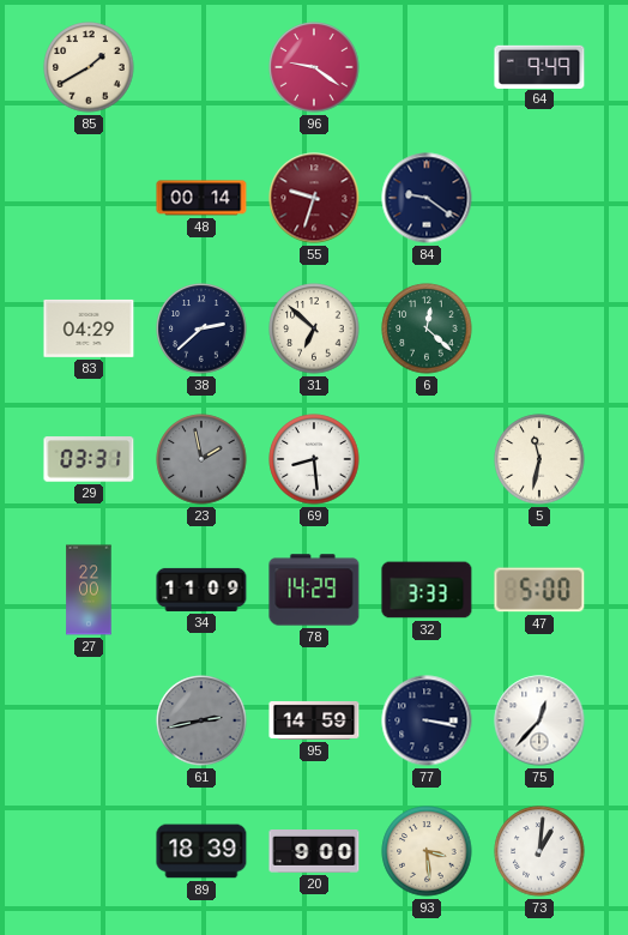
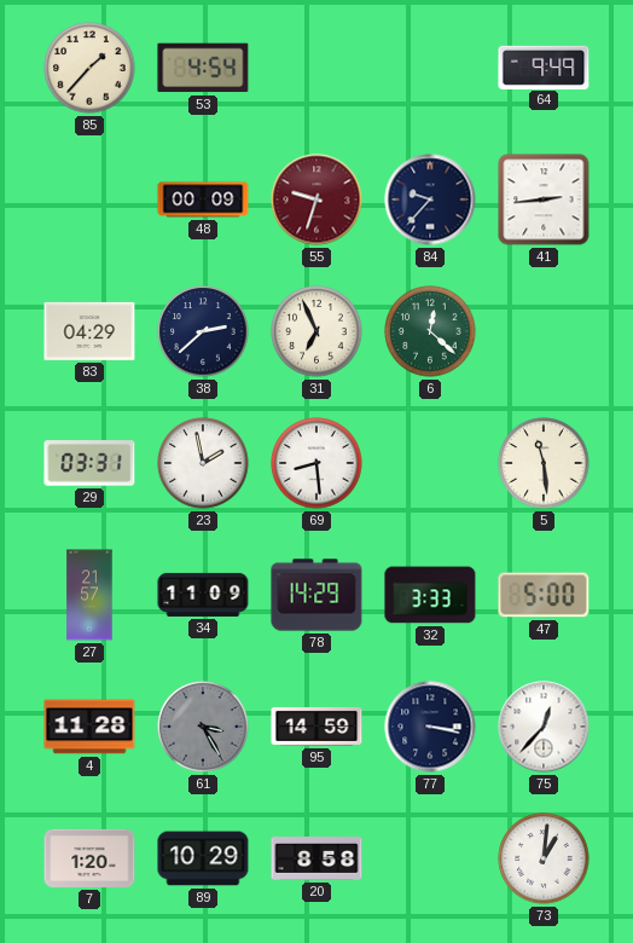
85: 1:40 -> 1:37
53: none -> 4:54
96: 9:21 -> none
48: 00:14 -> 00:09
84: 9:21 -> 9:37
41: none -> 2:44
31: 6:52 -> 6:56
23 dial: grey -> white
5: 11:32 -> 11:29
27: 22:00 -> 21:57
4: none -> 11:28
61: 2:43 -> 3:25
7: none -> 1:20
89: 18:39 -> 10:29
20: 9:00 -> 8:58
93: 3:29 -> none
